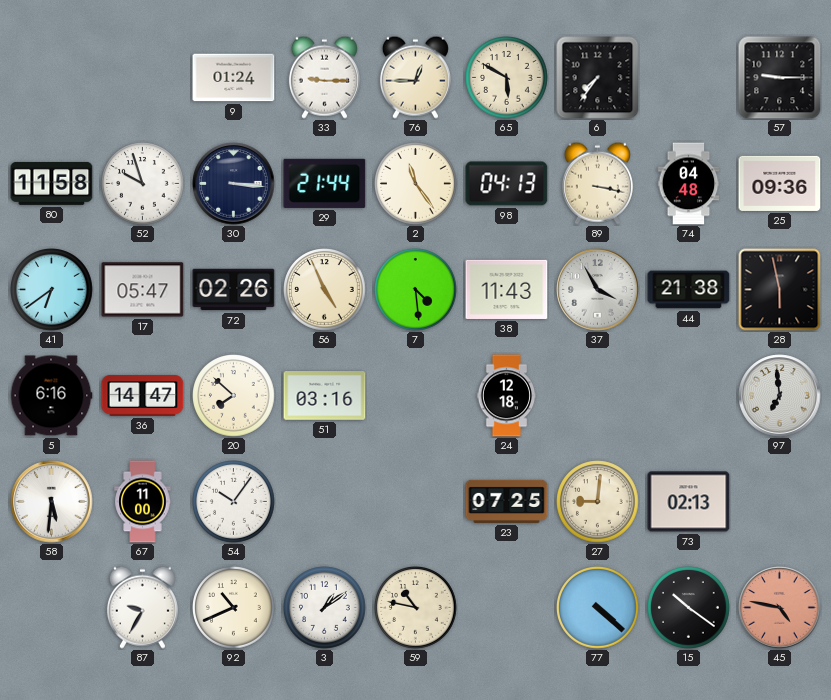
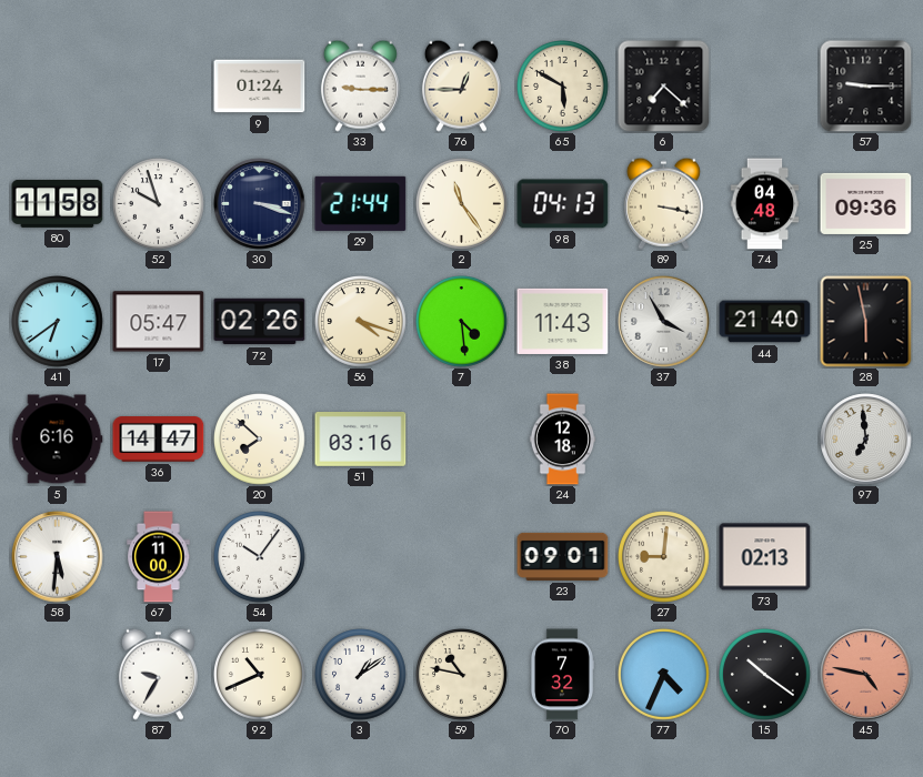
6: 7:36 -> 7:22
30: 3:16 -> 3:18
56: 4:56 -> 4:18
44: 21:38 -> 21:40
23: 07:25 -> 09:01
70: none -> 7:32
77: 4:22 -> 4:34
